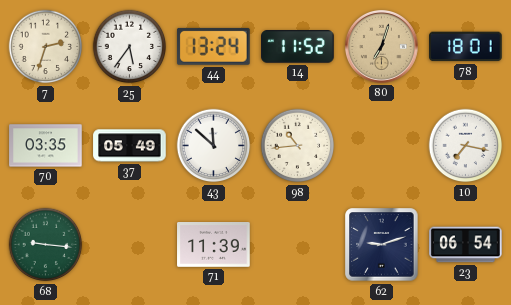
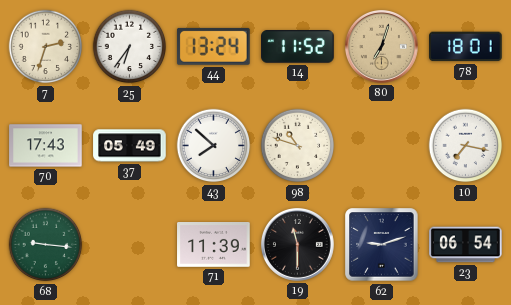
25: 5:36 -> 6:36
70: 03:35 -> 17:43
43: 11:52 -> 7:52
98: 10:44 -> 10:48
19: none -> 11:30
